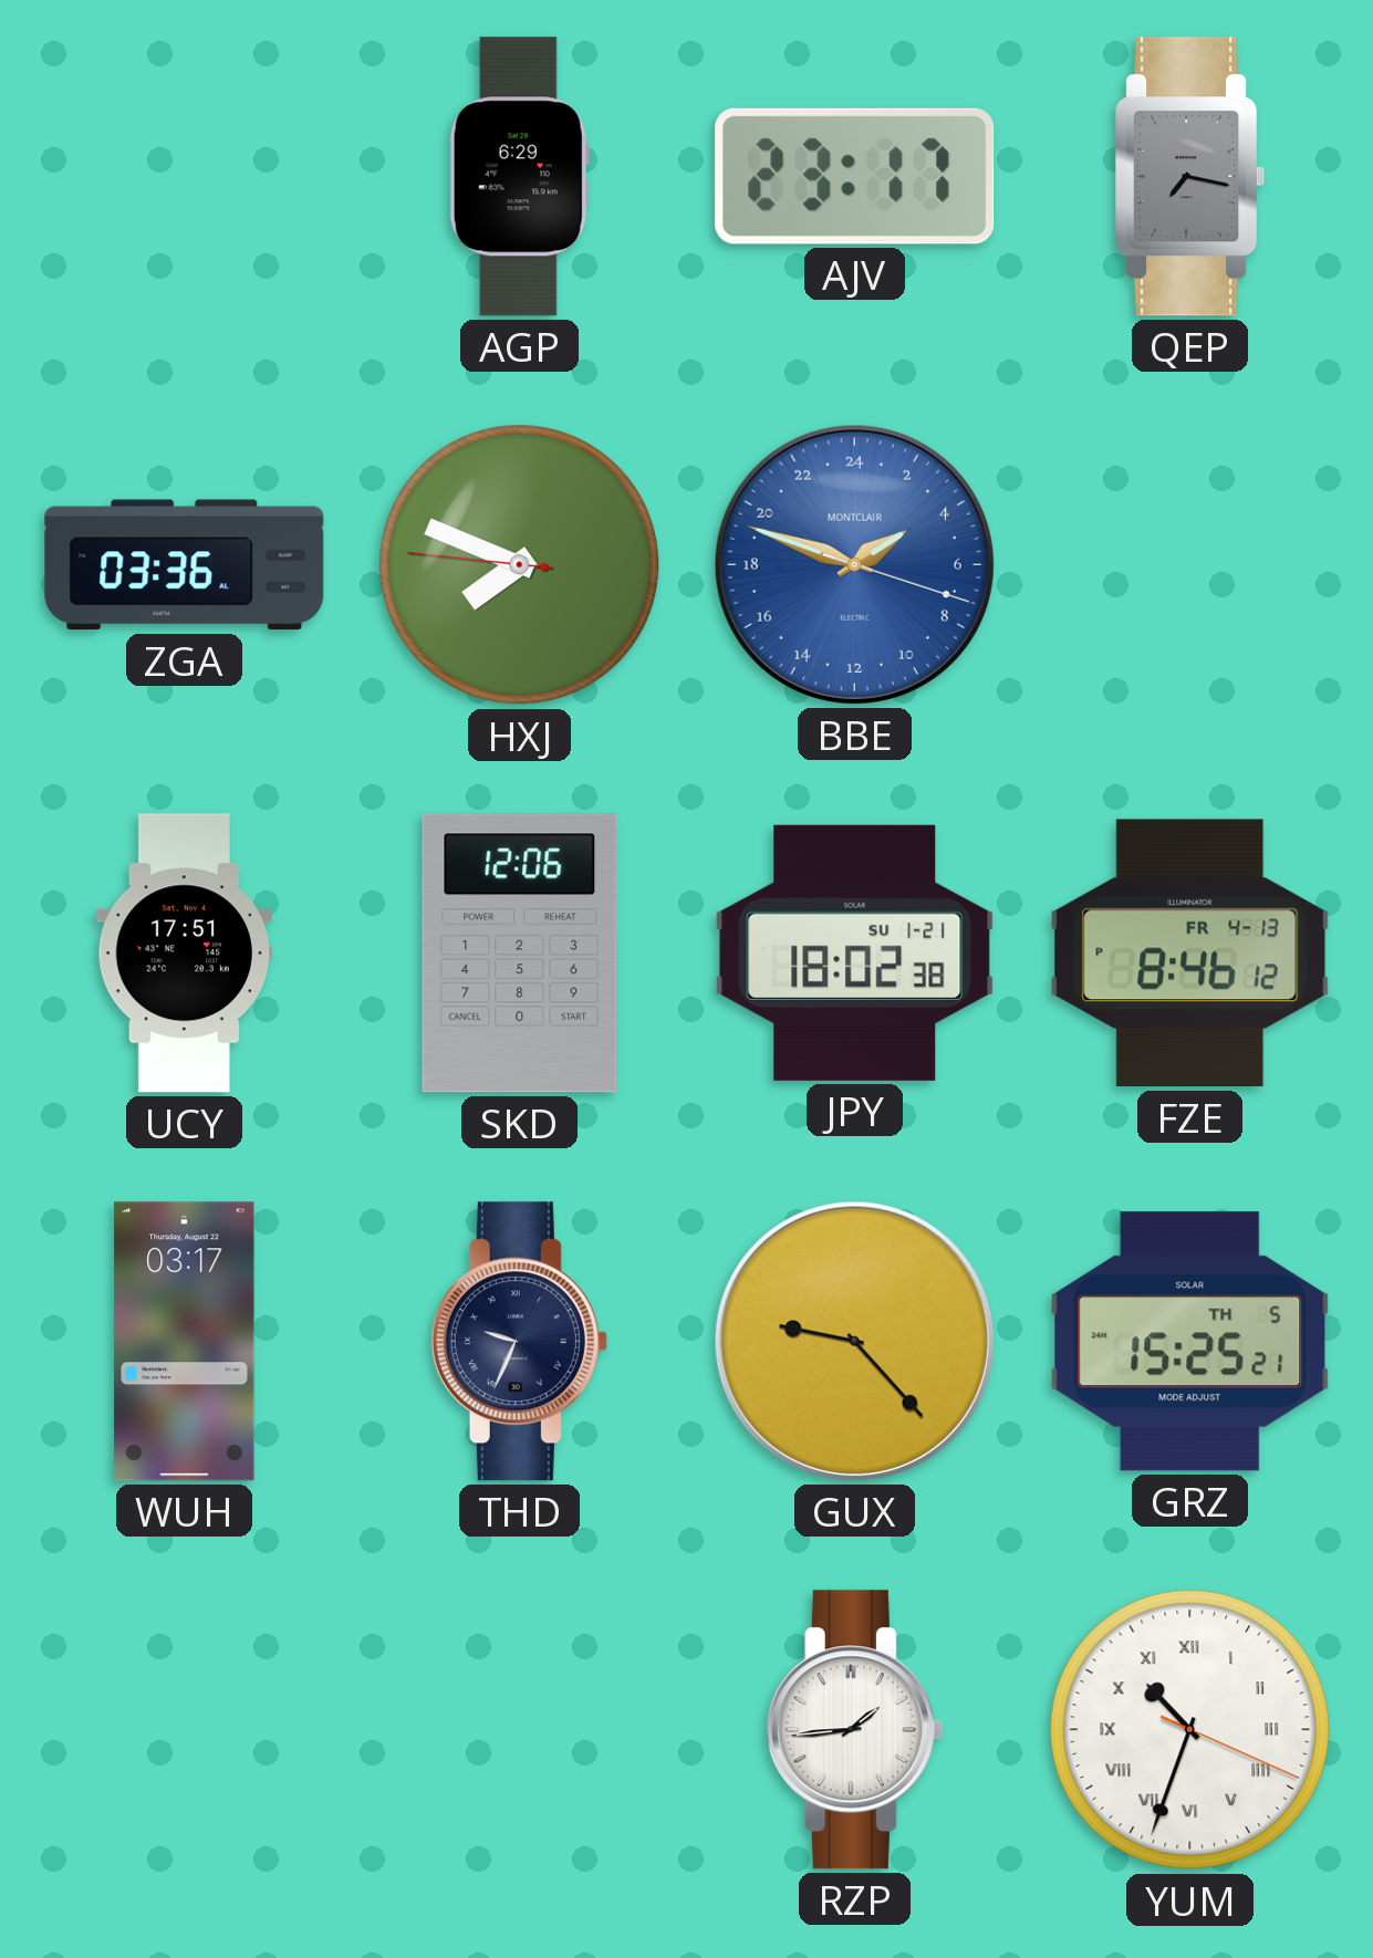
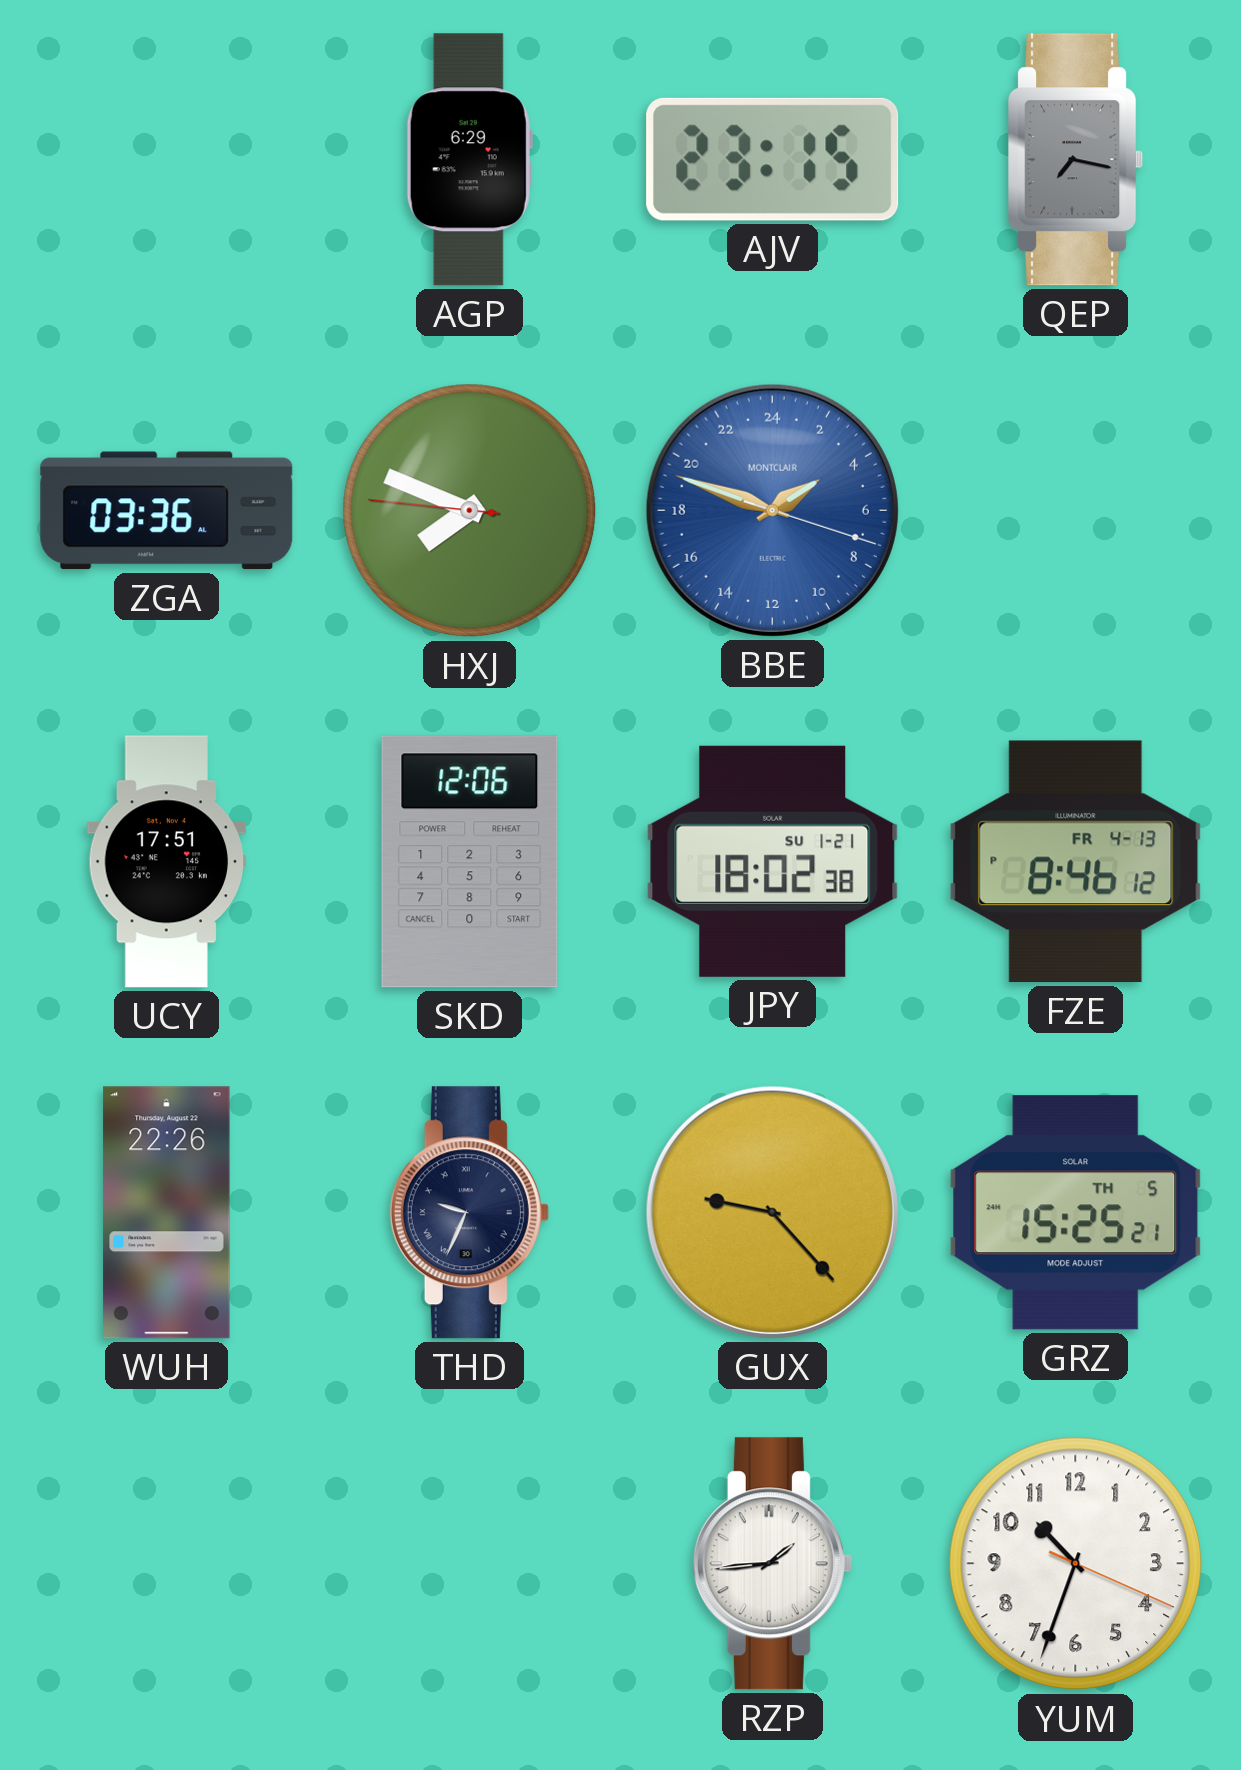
AJV: 23:17 -> 23:15
WUH: 03:17 -> 22:26
YUM numerals: Roman -> Arabic
